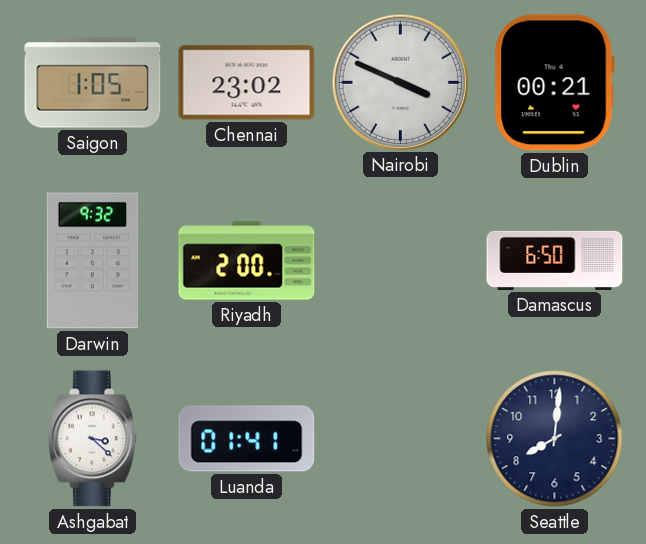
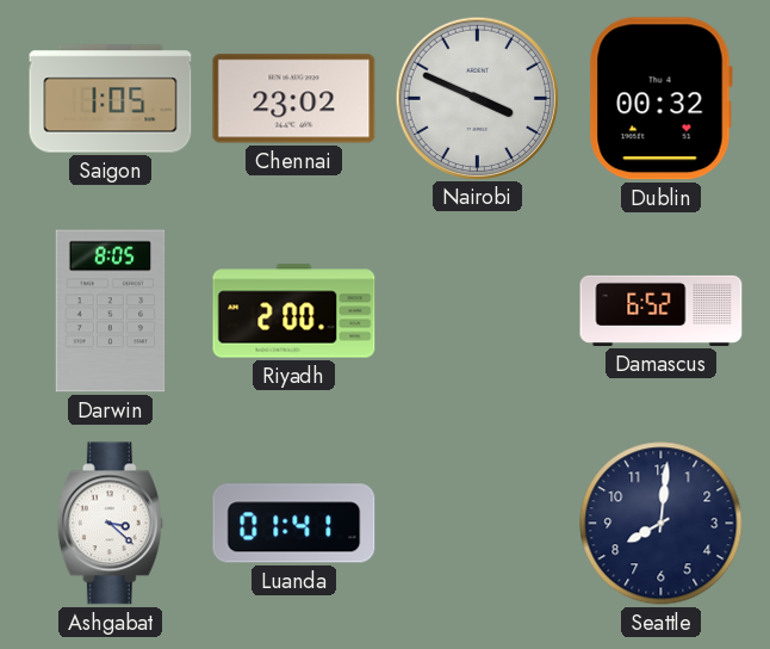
Dublin: 00:21 -> 00:32
Darwin: 9:32 -> 8:05
Damascus: 6:50 -> 6:52
